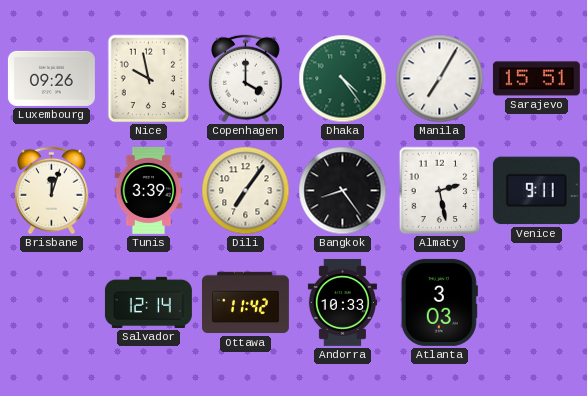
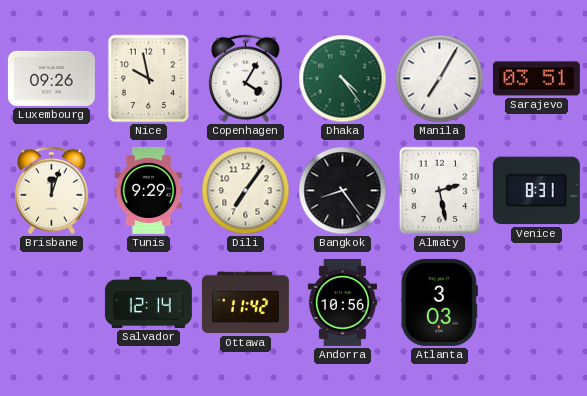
Copenhagen: 4:00 -> 4:05
Sarajevo: 15:51 -> 03:51
Tunis: 3:39 -> 9:29
Venice: 9:11 -> 8:31
Andorra: 10:33 -> 10:56
